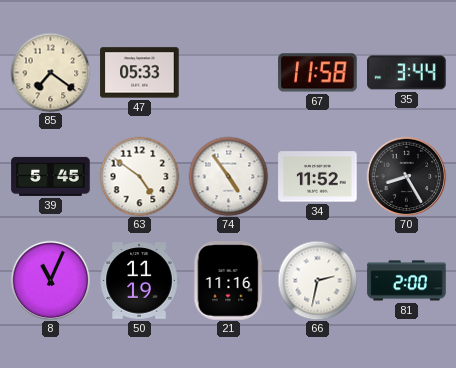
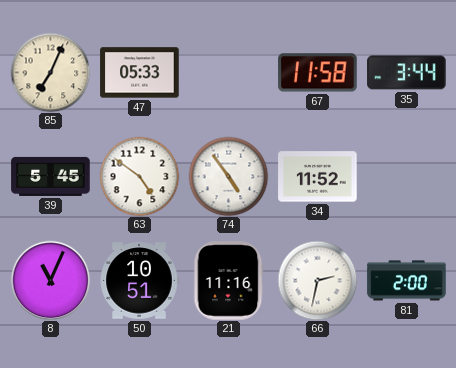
85: 7:21 -> 7:04
70: 8:25 -> none
50: 11:19 -> 10:51
